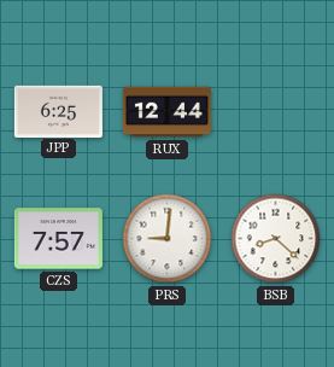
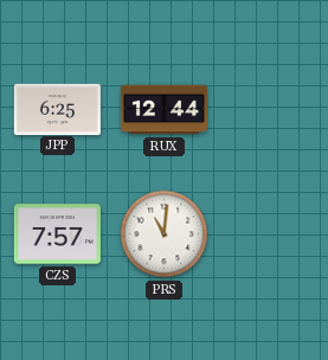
PRS: 9:01 -> 11:01
BSB: 8:22 -> none
